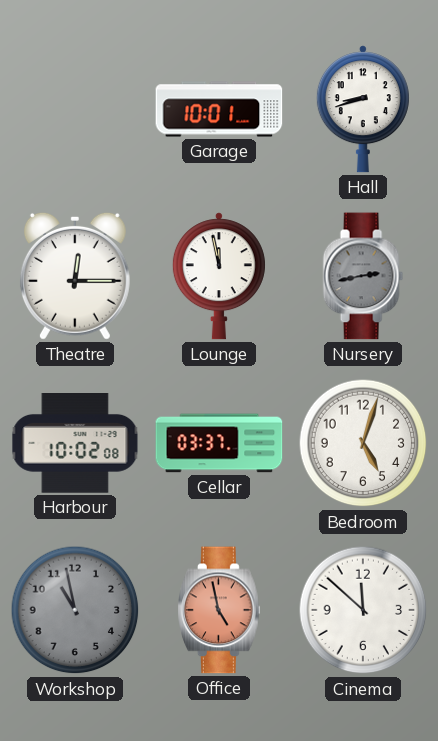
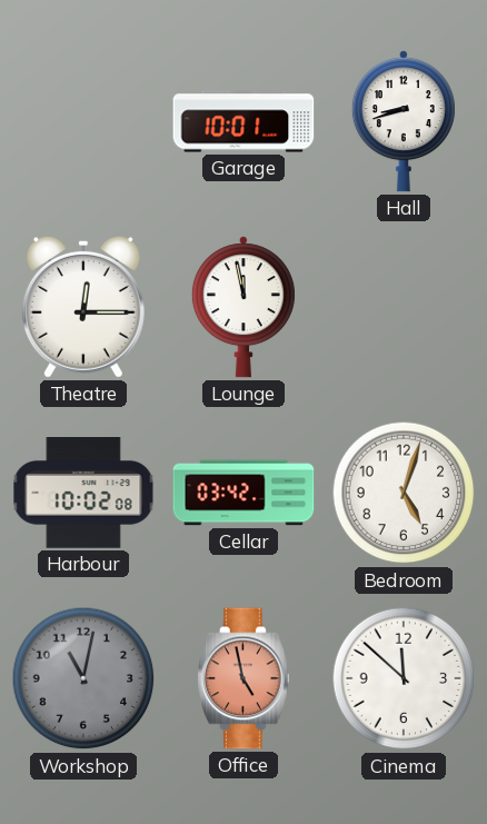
Nursery: 2:43 -> none
Cellar: 03:37 -> 03:42
Workshop: 10:58 -> 11:02
